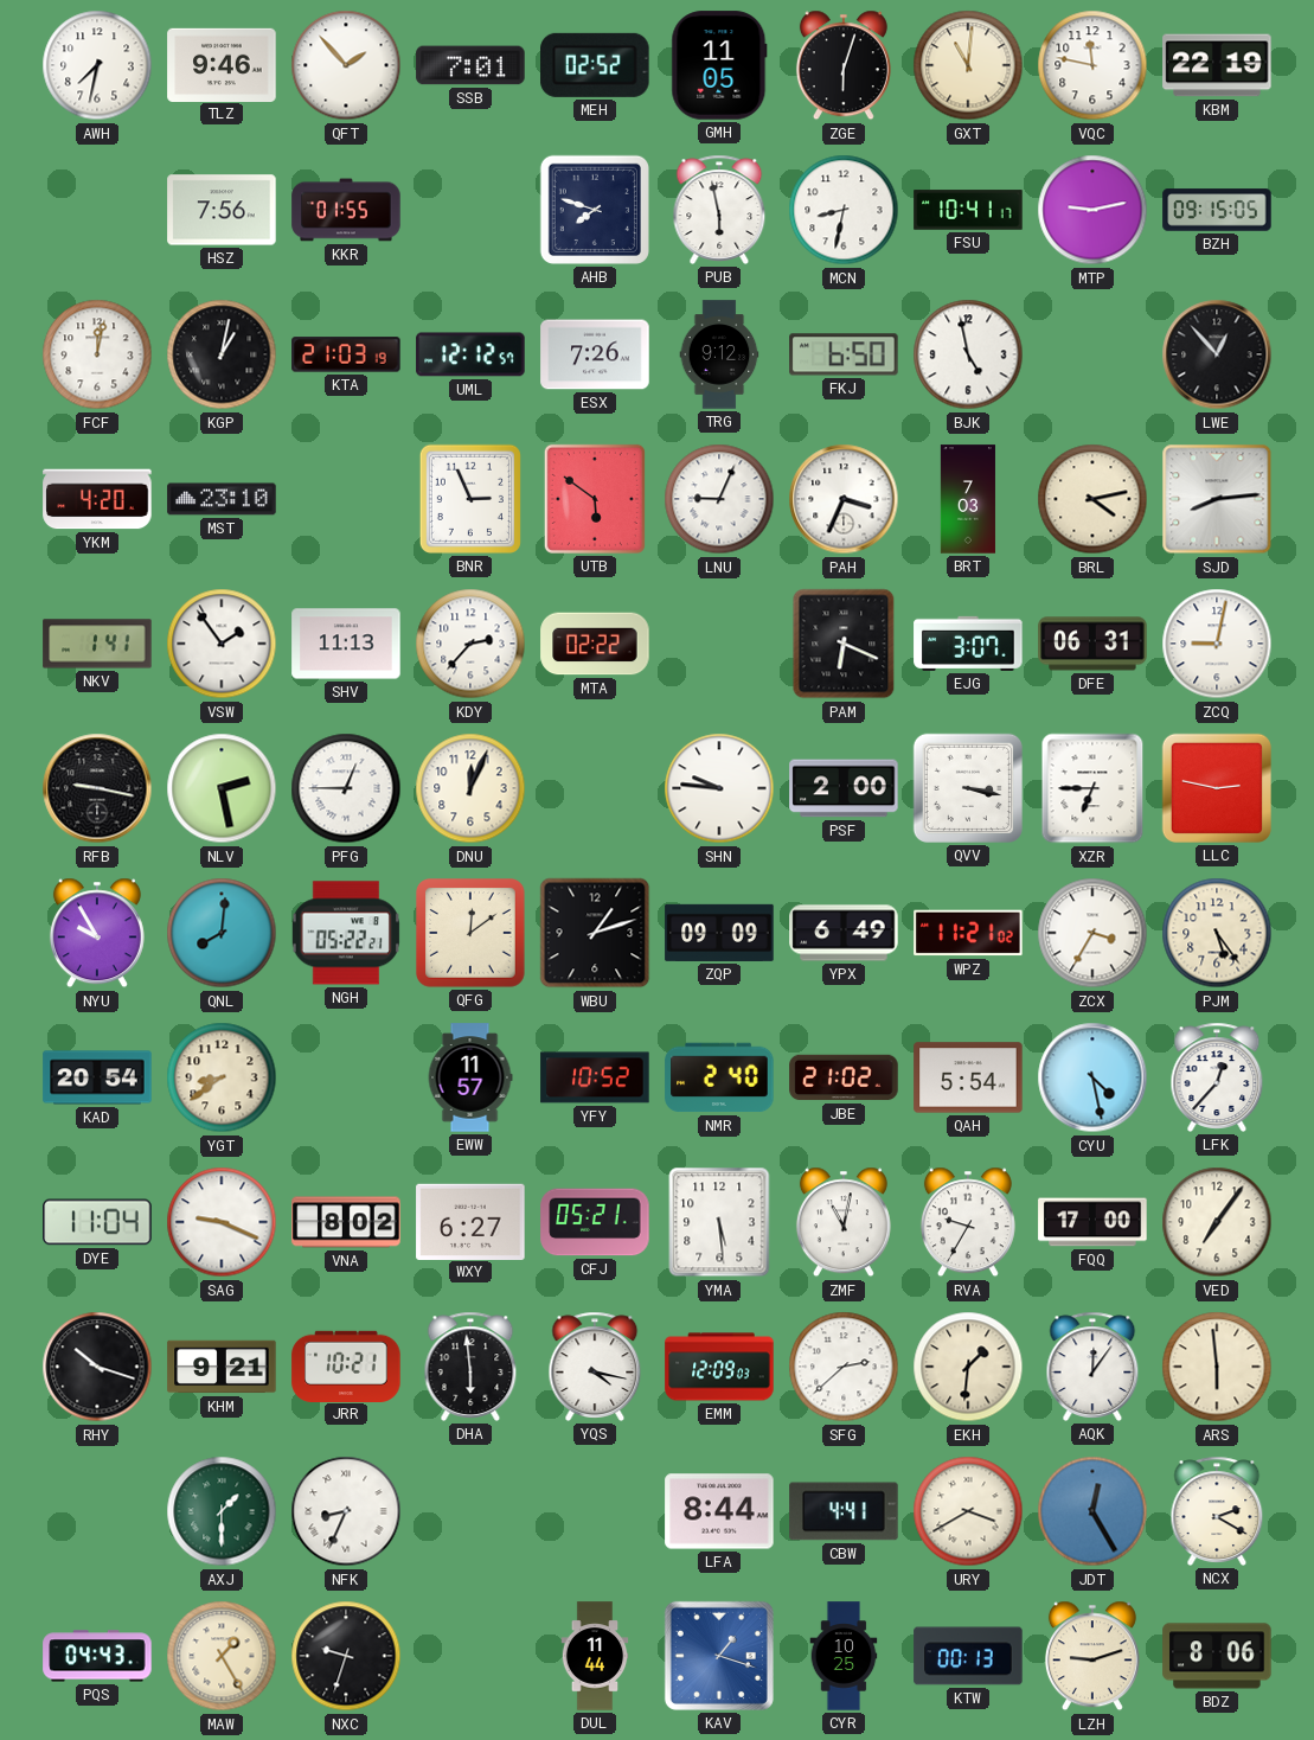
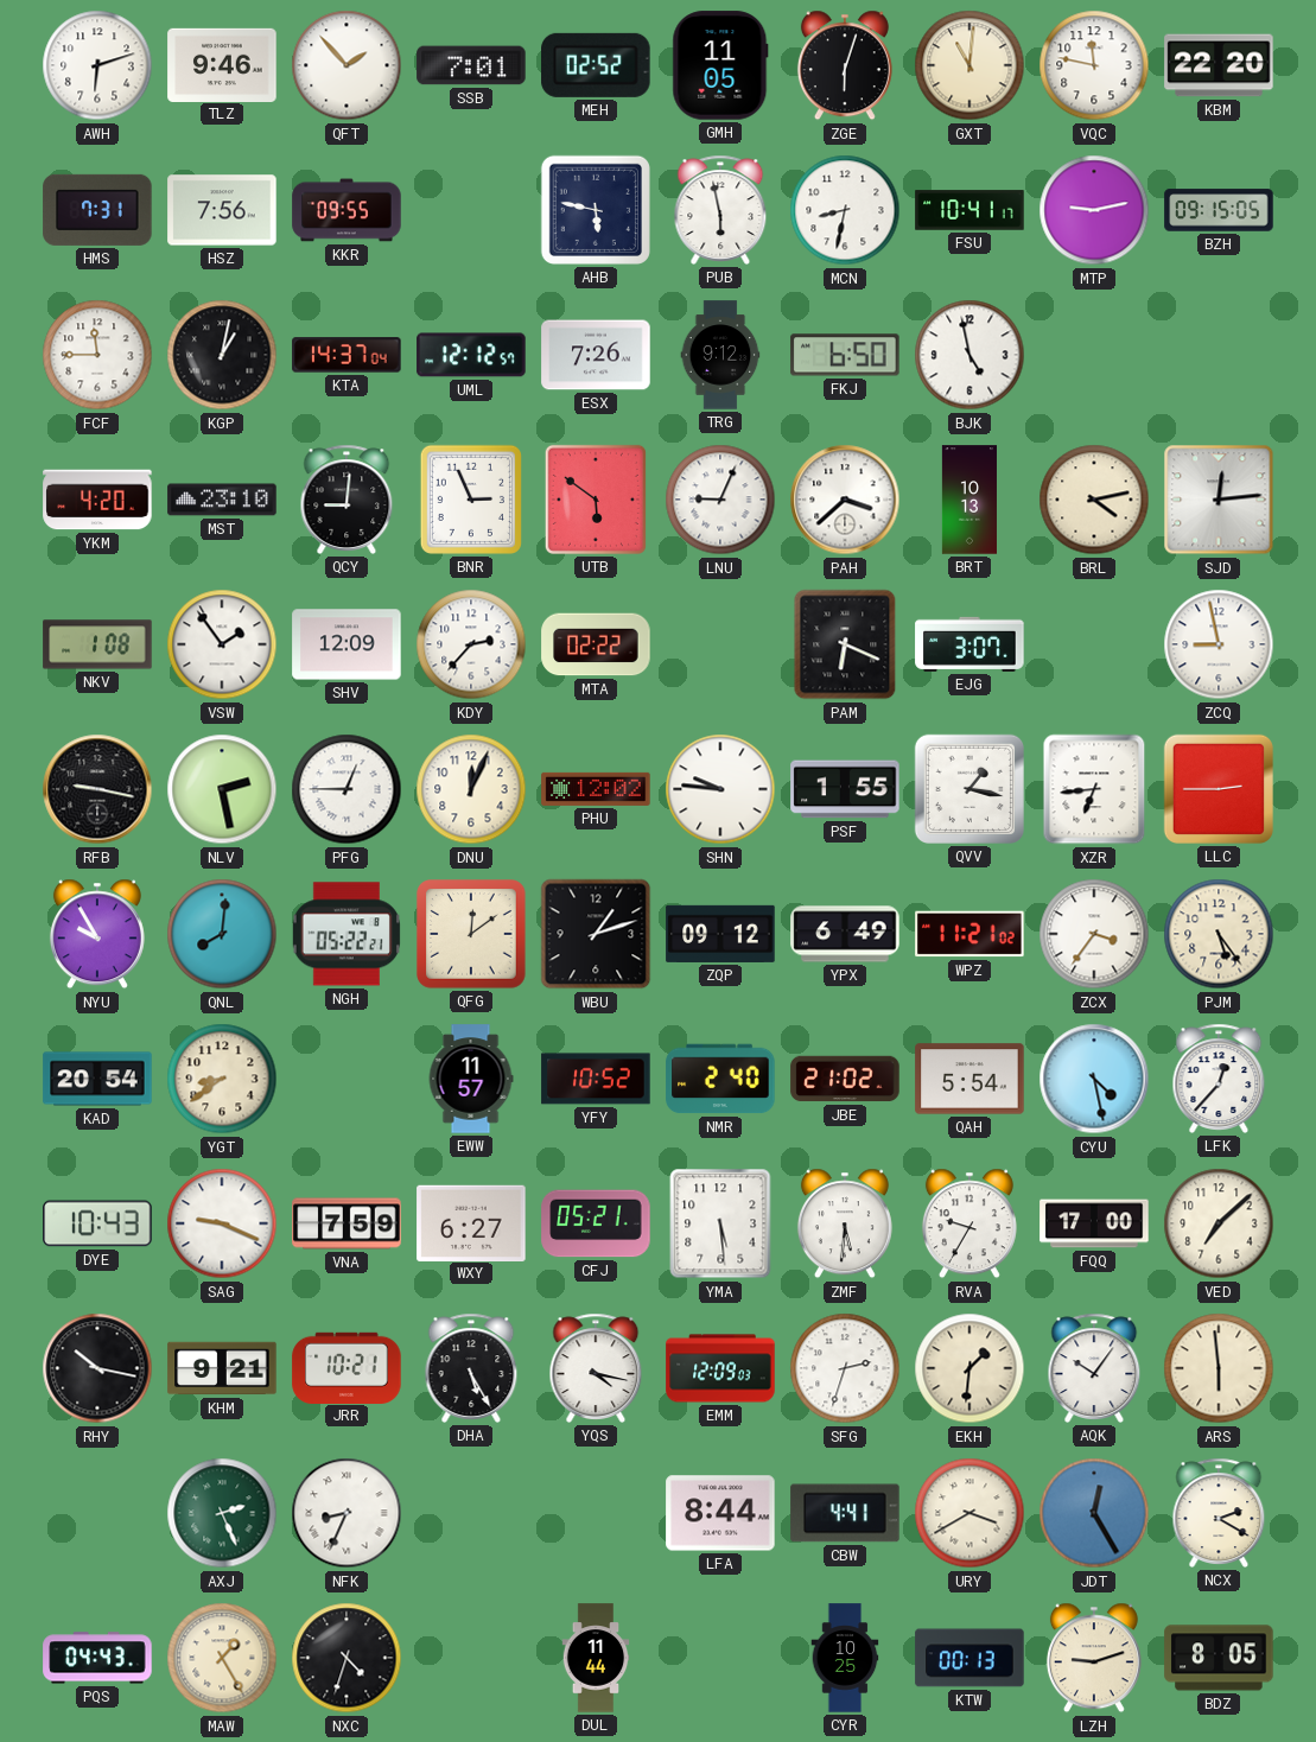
AWH: 7:32 -> 6:12
KBM: 22:19 -> 22:20
HMS: none -> 7:31
KKR: 01:55 -> 09:55
AHB: 7:48 -> 5:47
FCF: 12:02 -> 11:45
KTA: 21:03 -> 14:37
LWE: 12:53 -> none
QCY: none -> 9:01
PAH: 3:34 -> 3:38
BRT: 7:03 -> 10:13
SJD: 8:14 -> 12:14
NKV: 1:41 -> 1:08
SHV: 11:13 -> 12:09
DFE: 06:31 -> none
ZCQ: 9:02 -> 8:58
PHU: none -> 12:02
PSF: 2:00 -> 1:55
QVV: 3:17 -> 1:17
XZR: 6:45 -> 6:44
LLC: 2:47 -> 2:45
ZQP: 09:09 -> 09:12
ZCX: 3:35 -> 3:36
DYE: 11:04 -> 10:43
VNA: 8:02 -> 7:59
ZMF: 11:02 -> 5:31
VED: 7:06 -> 7:08
RHY: 10:18 -> 10:17
DHA: 5:59 -> 5:25
SFG: 2:38 -> 2:33
AQK: 12:06 -> 10:06
AXJ: 1:30 -> 2:26
NXC: 9:33 -> 4:33
KAV: 1:18 -> none
BDZ: 8:06 -> 8:05
